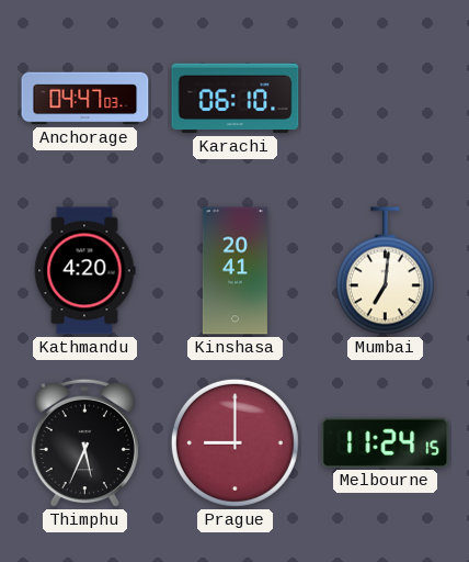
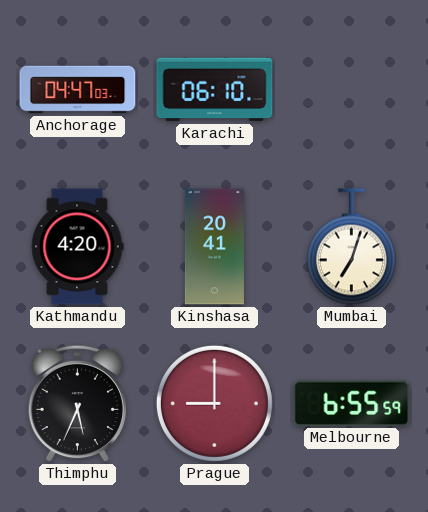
Mumbai: 7:01 -> 7:03
Melbourne: 11:24 -> 6:55
